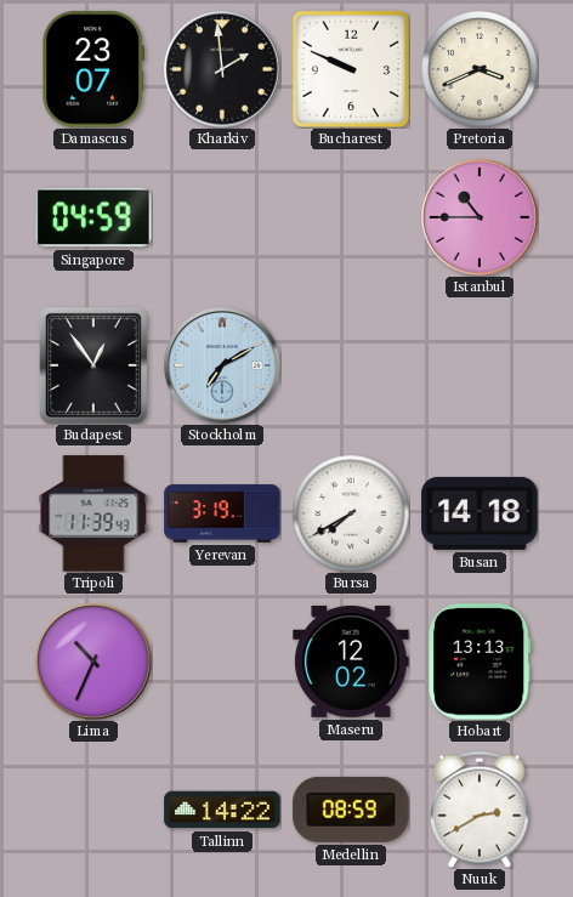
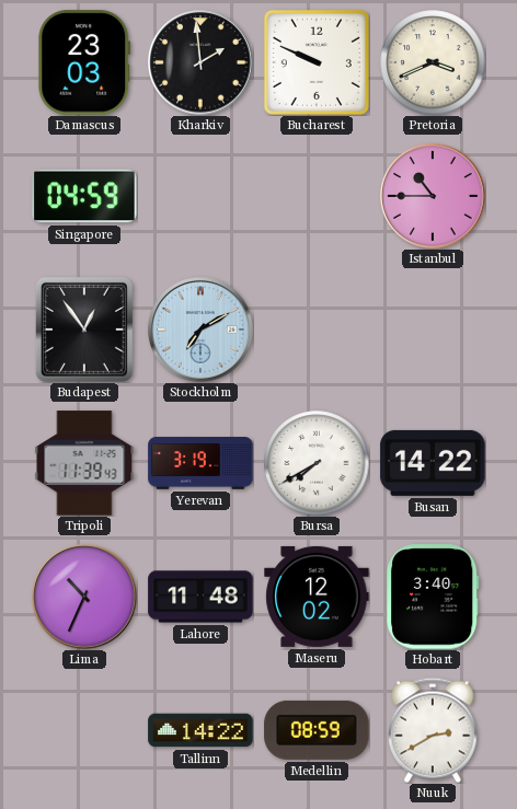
Damascus: 23:07 -> 23:03
Busan: 14:18 -> 14:22
Lahore: none -> 11:48
Hobart: 13:13 -> 3:40
